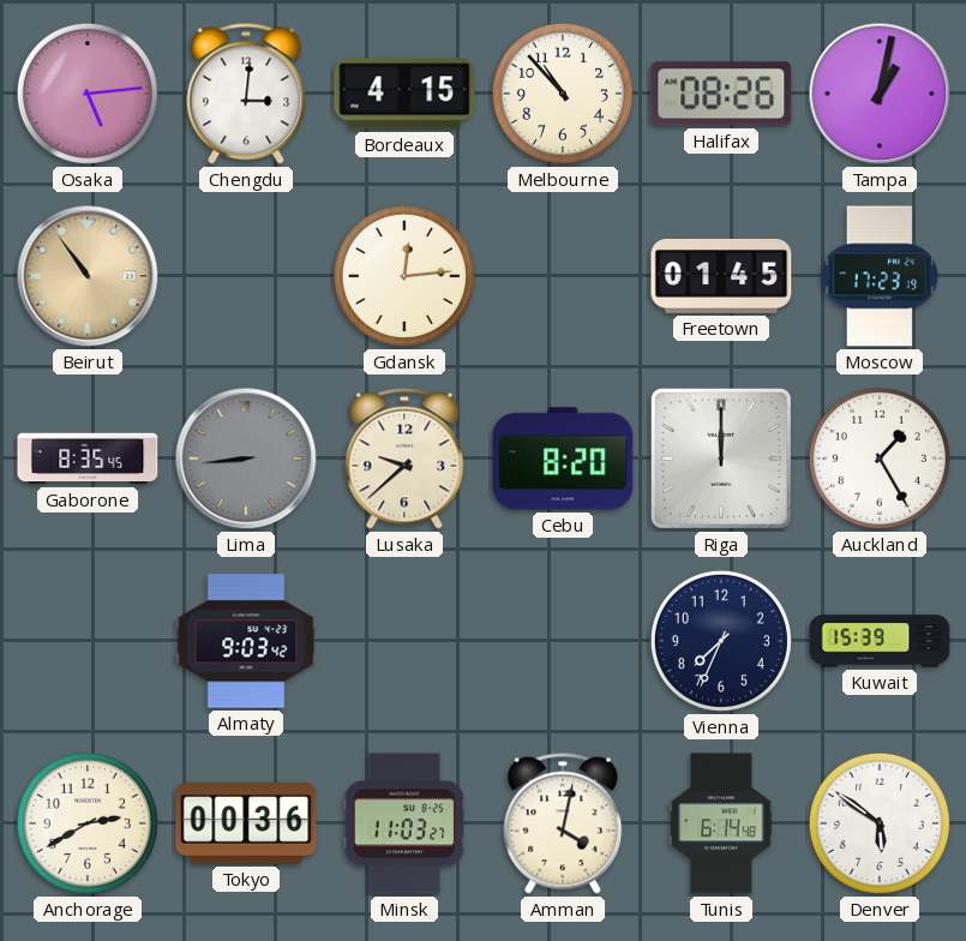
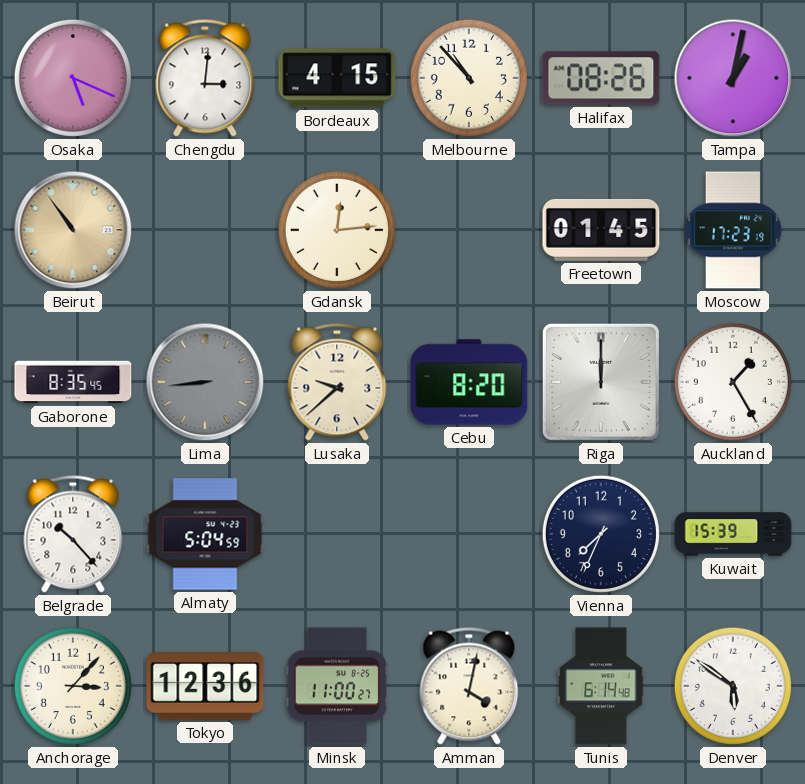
Osaka: 5:14 -> 5:19
Belgrade: none -> 10:23
Almaty: 9:03 -> 5:04
Anchorage: 2:40 -> 3:07
Tokyo: 00:36 -> 12:36
Minsk: 11:03 -> 11:00
